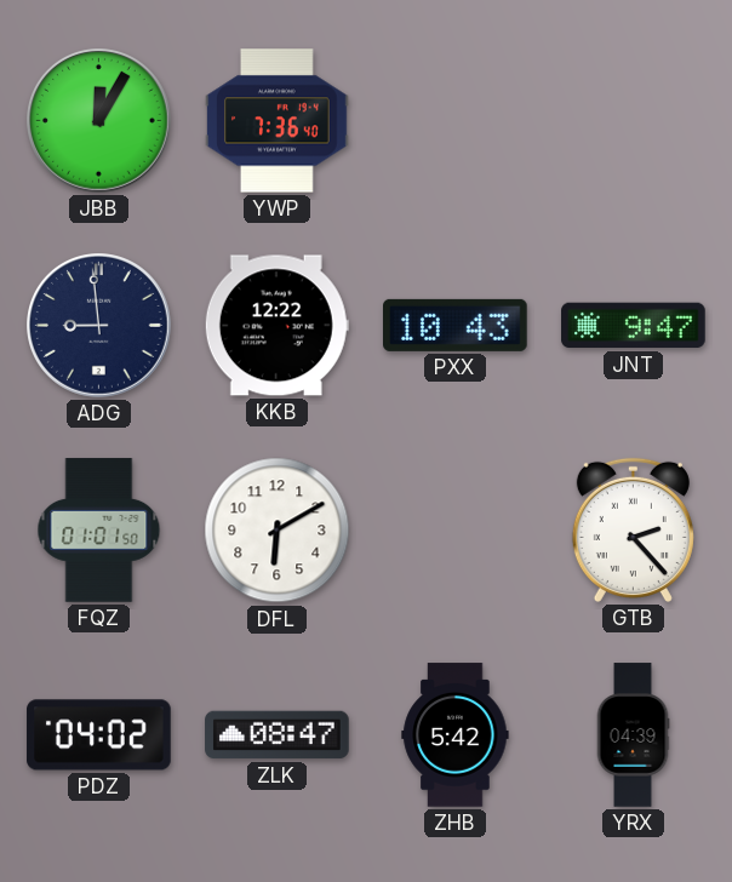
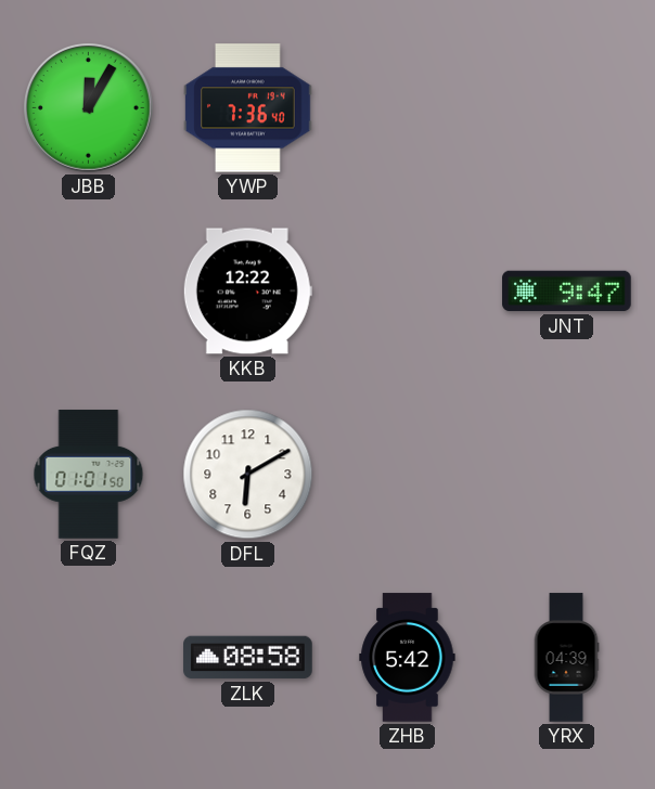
ADG: 8:59 -> none
PXX: 10:43 -> none
GTB: 2:23 -> none
PDZ: 04:02 -> none
ZLK: 08:47 -> 08:58
